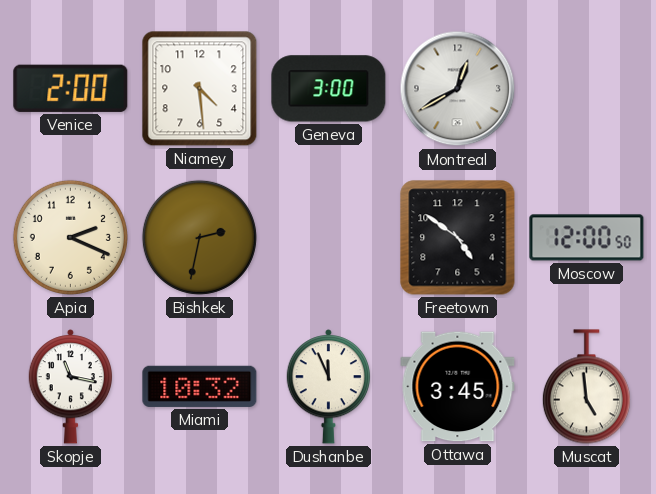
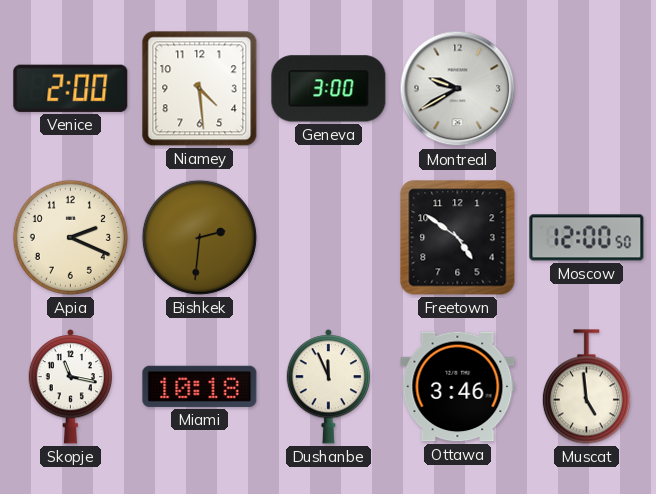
Montreal: 12:40 -> 9:40
Bishkek: 2:32 -> 2:31
Miami: 10:32 -> 10:18
Ottawa: 3:45 -> 3:46
